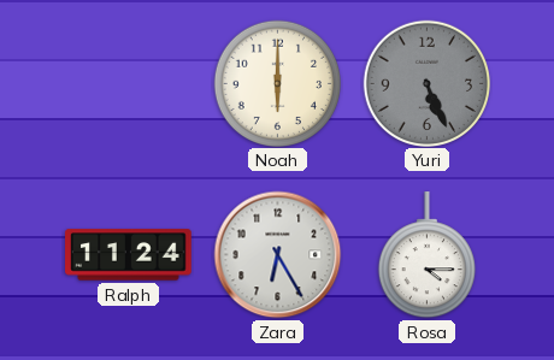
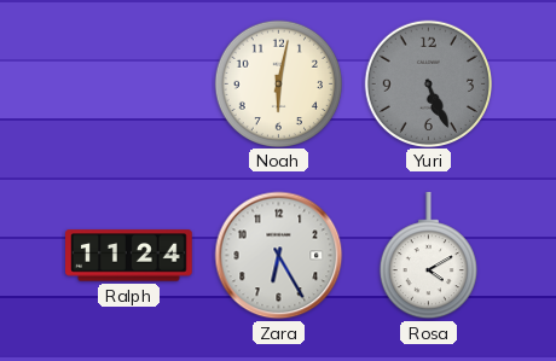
Noah: 6:00 -> 6:02
Rosa: 4:15 -> 4:10
